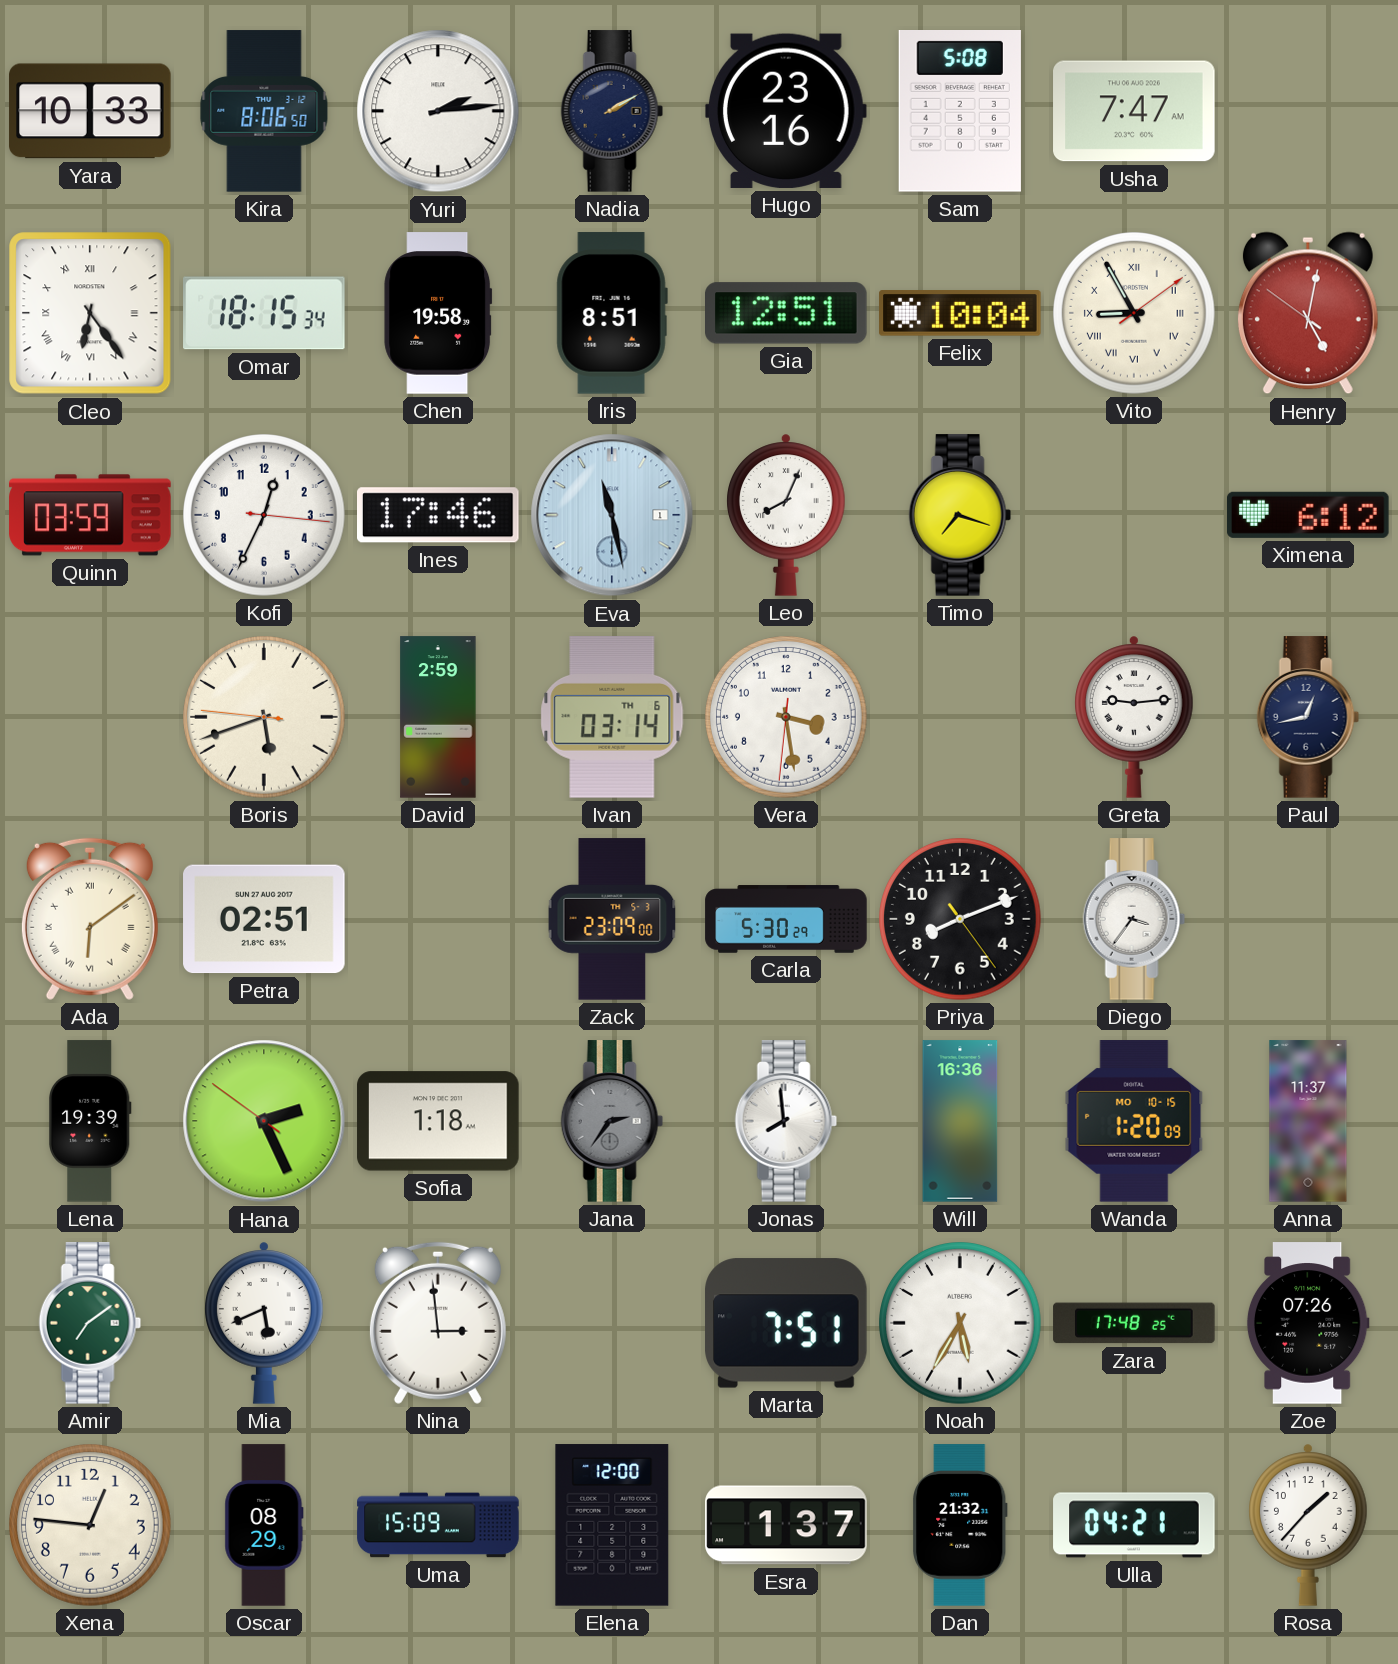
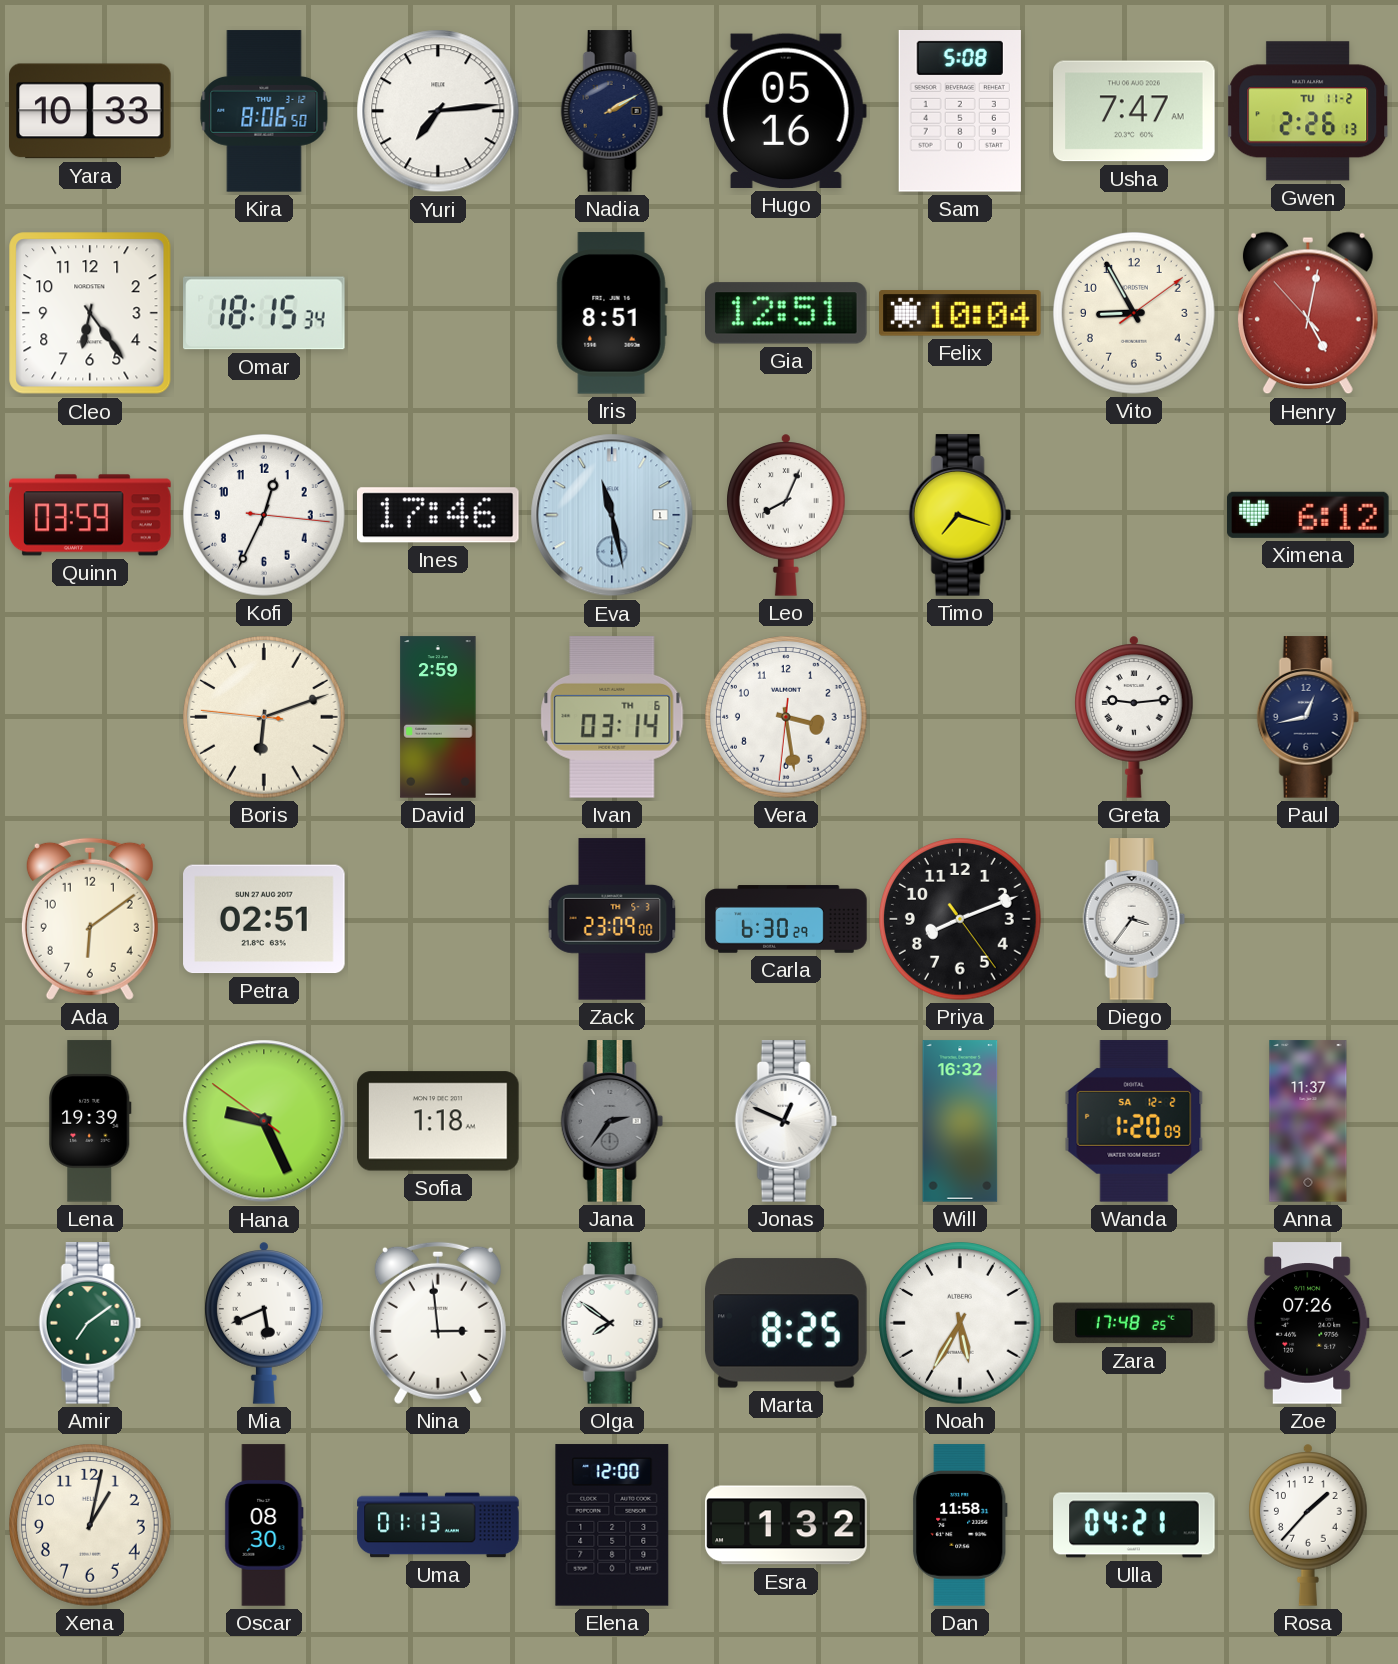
Yuri: 2:14 -> 7:14
Hugo: 23:16 -> 05:16
Gwen: none -> 2:26
Cleo numerals: Roman -> Arabic
Chen: 19:58 -> none
Vito numerals: Roman -> Arabic
Henry: 5:01:51 -> 5:01:53
Boris: 5:41 -> 6:11
Ada numerals: Roman -> Arabic
Carla: 5:30 -> 6:30
Hana: 2:25 -> 9:25
Jonas: 7:59 -> 12:49
Will: 16:36 -> 16:32
Wanda date: MO 10-15 -> SA 12-2
Olga: none -> 7:51
Marta: 7:51 -> 8:25
Xena: 12:46 -> 1:02
Oscar: 08:29 -> 08:30
Uma: 15:09 -> 01:13
Esra: 1:37 -> 1:32
Dan: 21:32 -> 11:58
